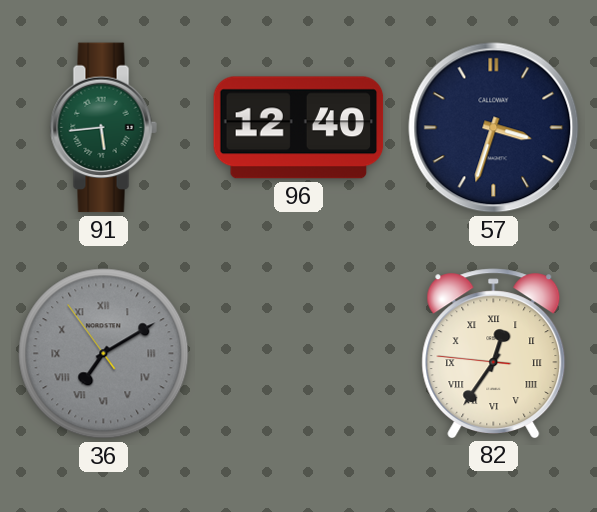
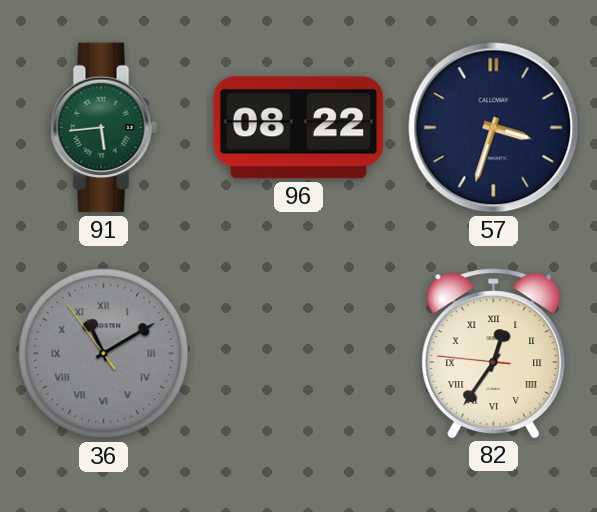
96: 12:40 -> 08:22
36: 7:09 -> 11:09
